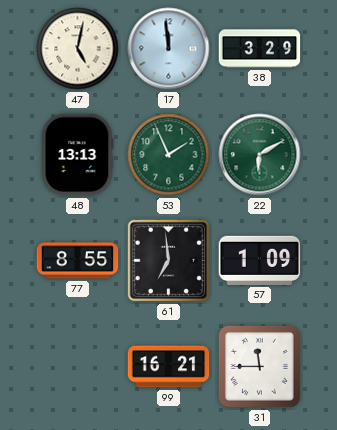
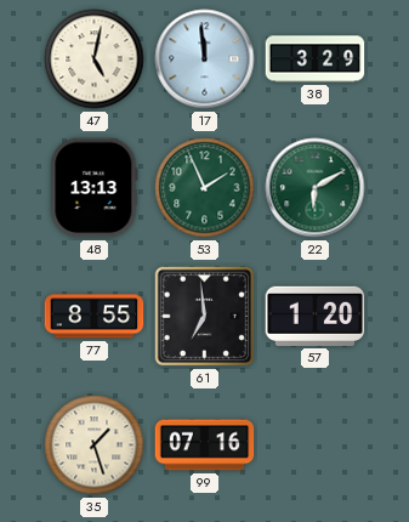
57: 1:09 -> 1:20
35: none -> 1:27
99: 16:21 -> 07:16
31: 11:45 -> none
